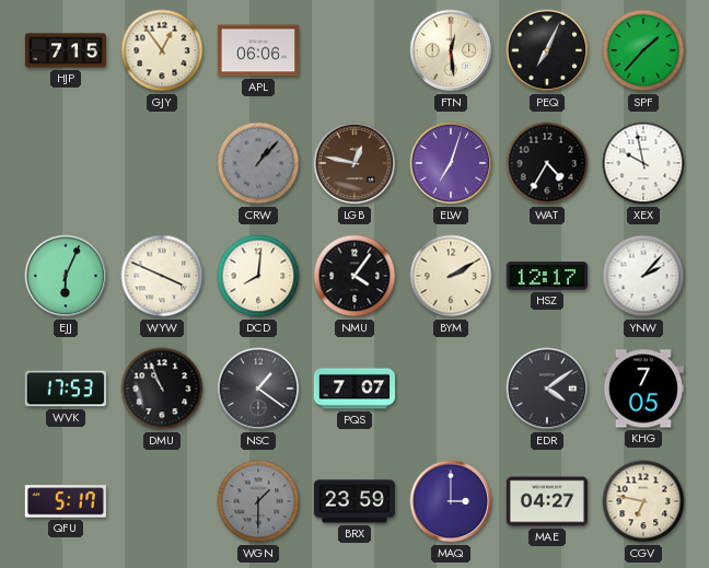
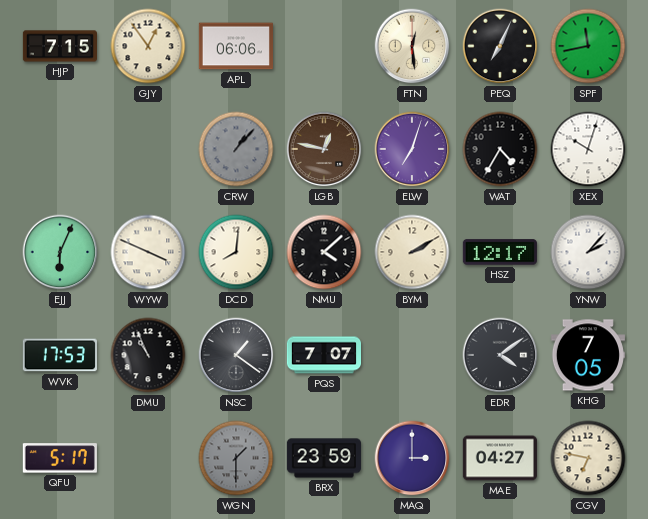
SPF: 1:37 -> 11:43
XEX: 9:58 -> 10:03
NMU: 4:06 -> 4:08
